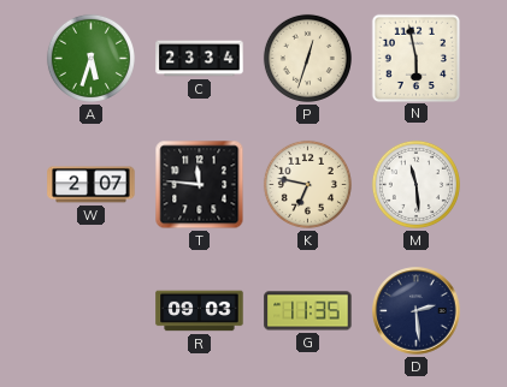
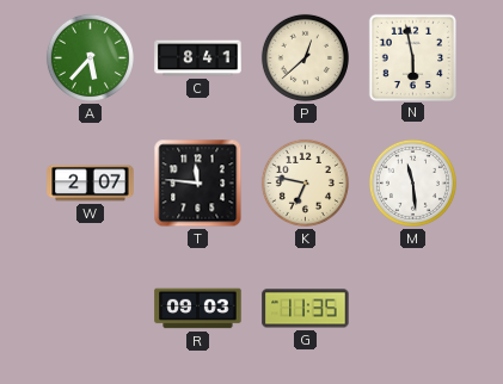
A: 5:33 -> 5:37
C: 23:34 -> 8:41
P: 12:33 -> 12:38
D: 2:29 -> none
